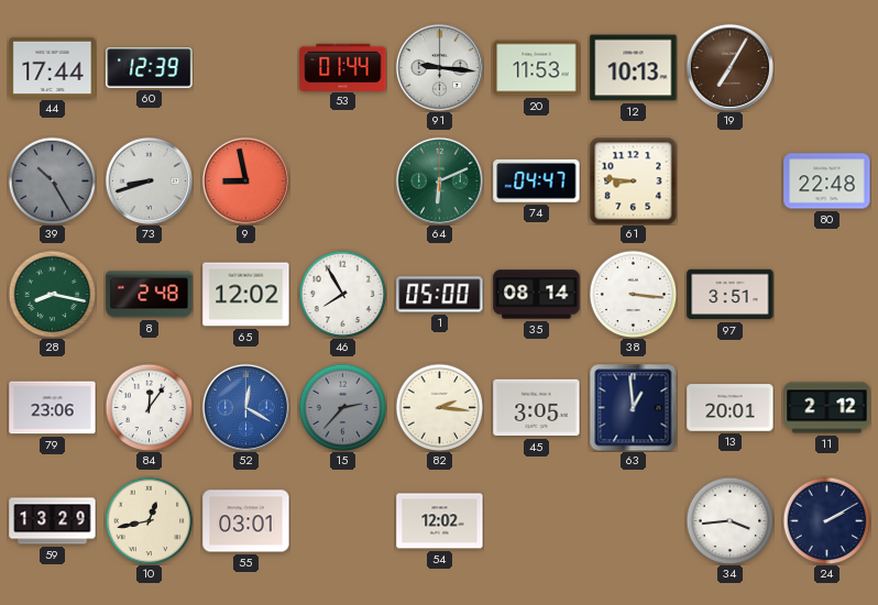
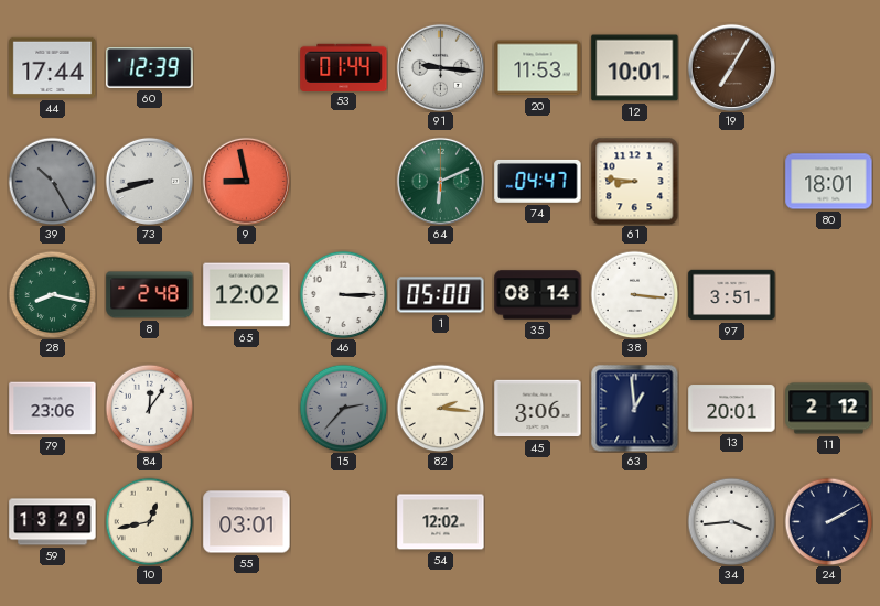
12: 10:13 -> 10:01
80: 22:48 -> 18:01
46: 7:55 -> 3:15
52: 12:20 -> none
45: 3:05 -> 3:06
